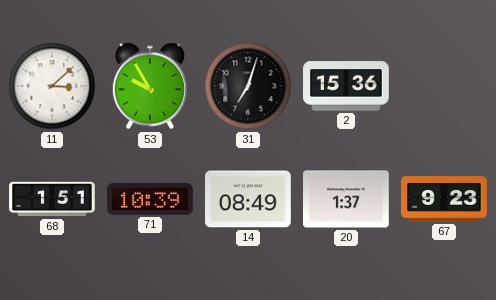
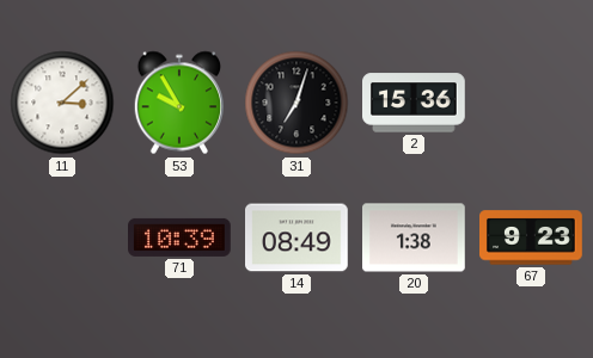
68: 1:51 -> none
20: 1:37 -> 1:38
